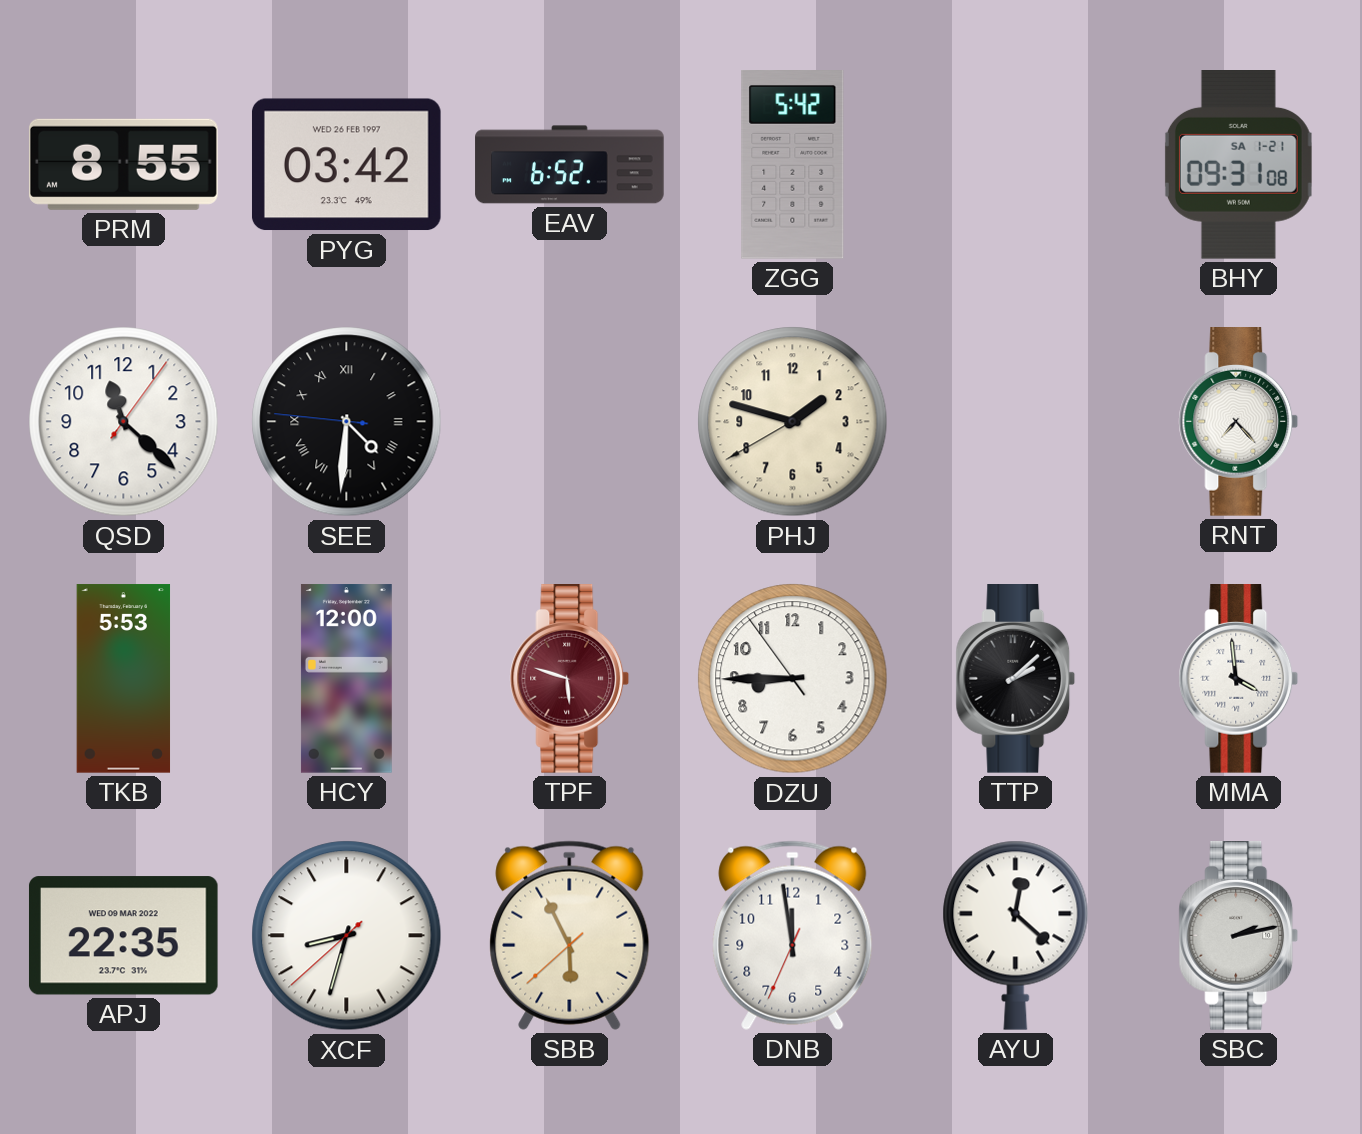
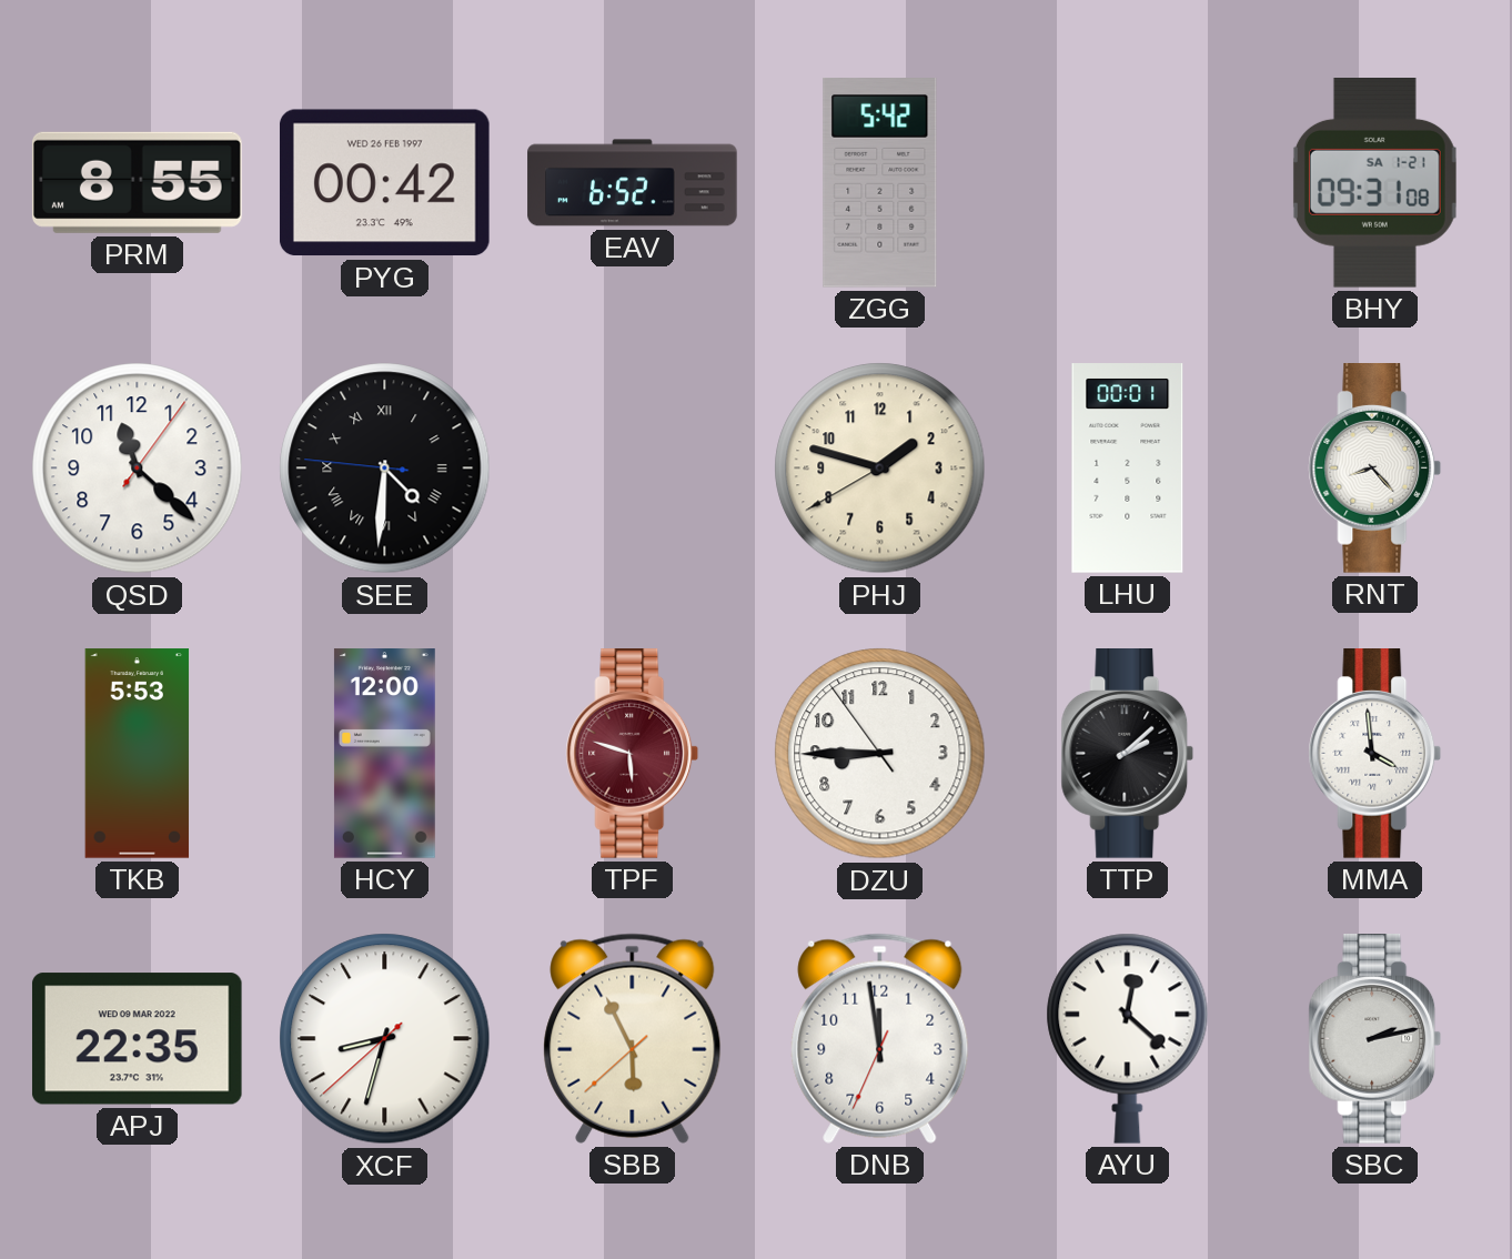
PYG: 03:42 -> 00:42
LHU: none -> 00:01
RNT: 7:23 -> 8:23
